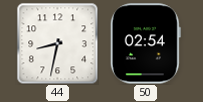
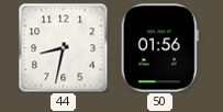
50: 02:54 -> 01:56
